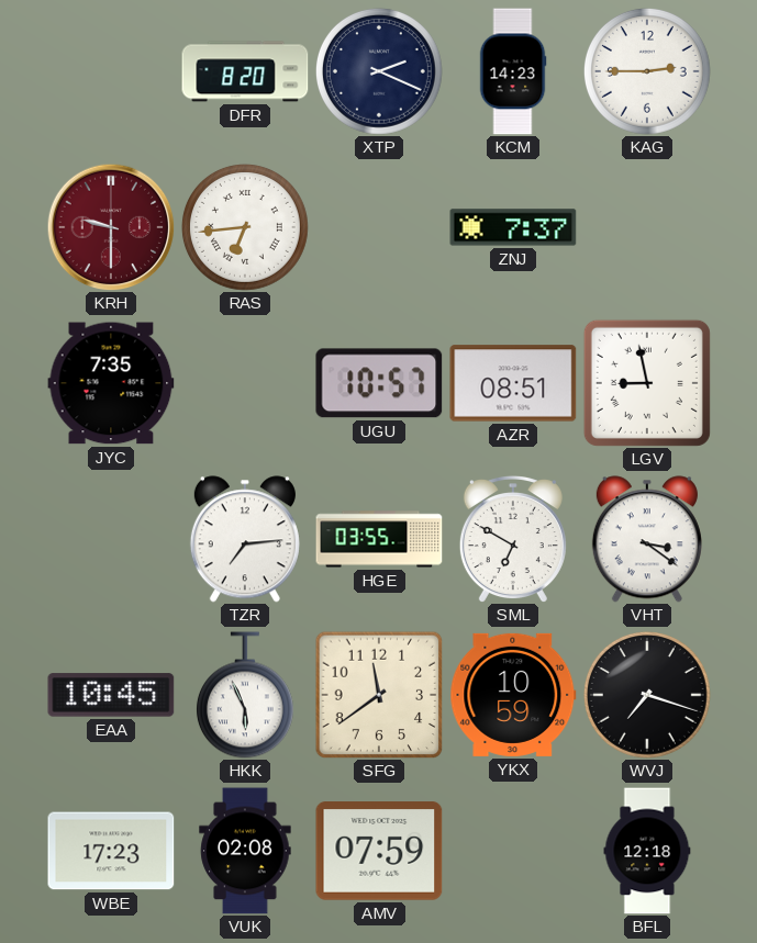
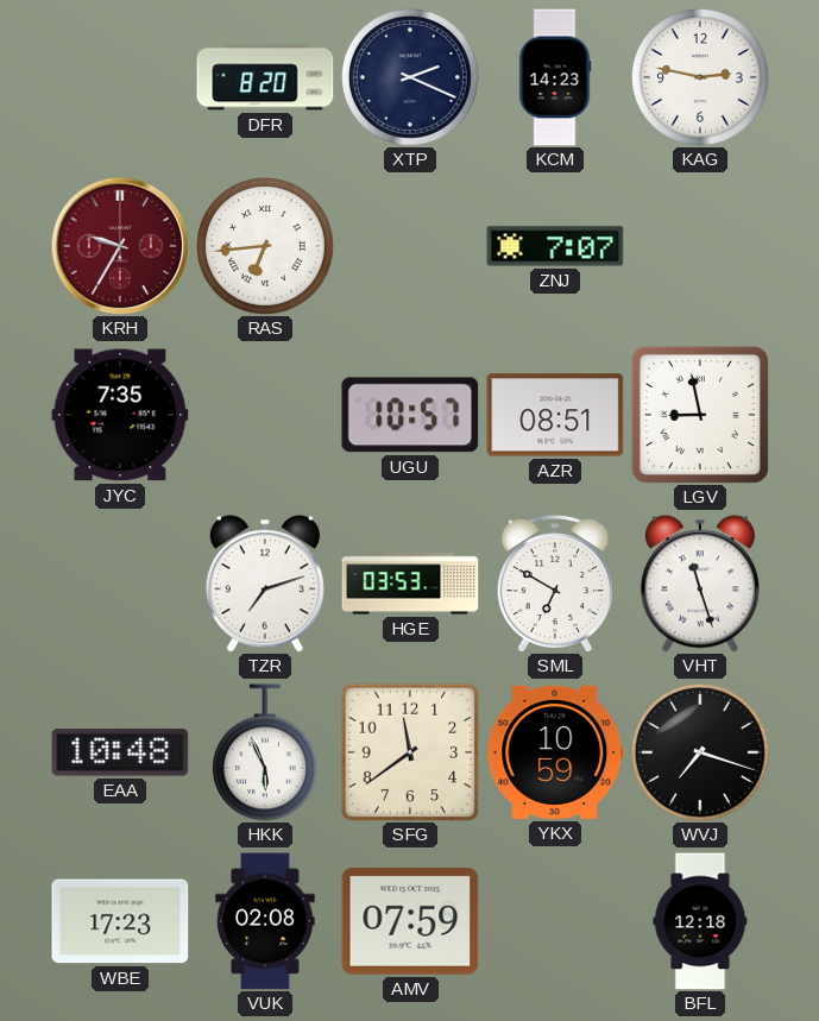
KAG: 2:45 -> 2:47
KRH: 9:30 -> 9:35
ZNJ: 7:37 -> 7:07
TZR: 7:14 -> 7:12
HGE: 03:55 -> 03:53
VHT: 3:21 -> 11:27
EAA: 10:45 -> 10:48
